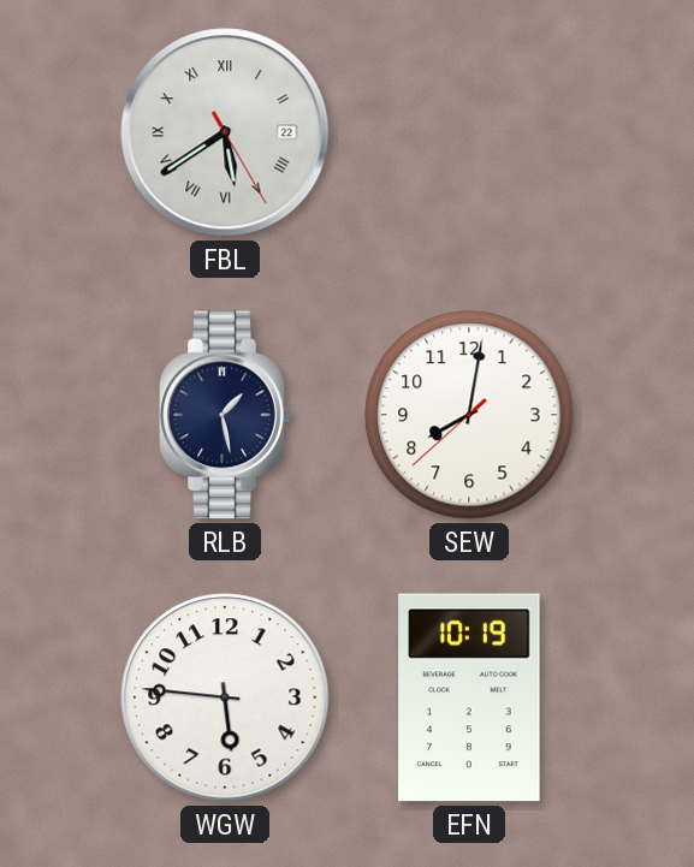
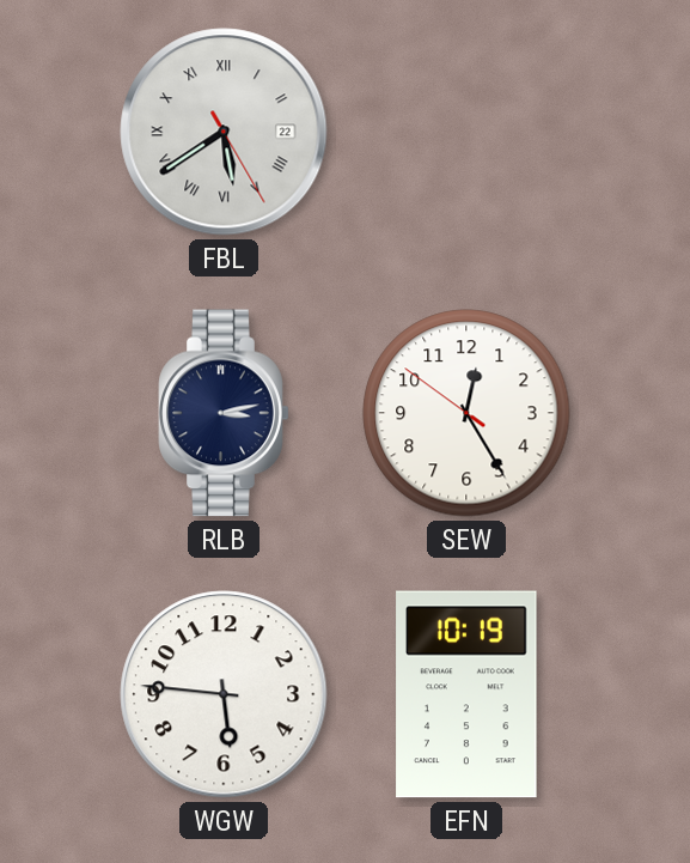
RLB: 1:28 -> 3:13
SEW: 8:01 -> 12:24
